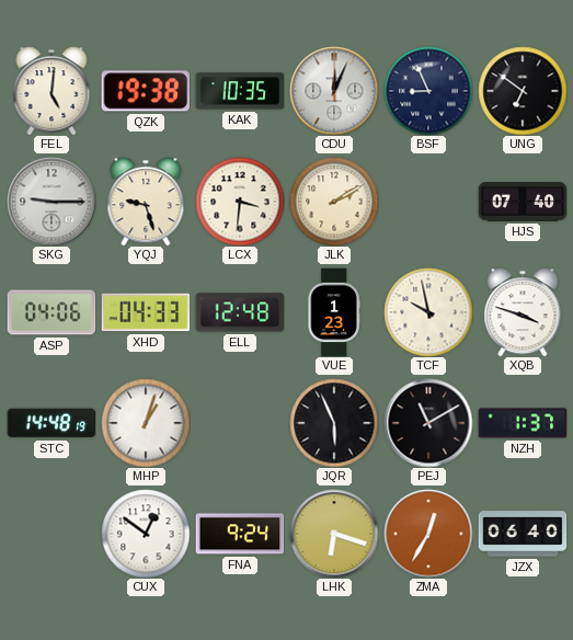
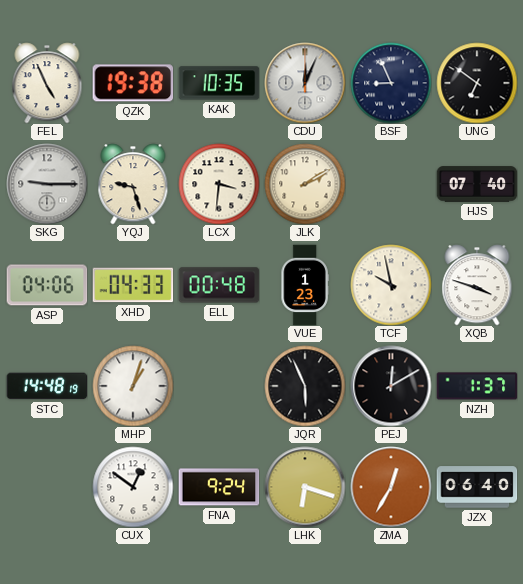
FEL: 5:01 -> 4:56
ELL: 12:48 -> 00:48
PEJ: 11:10 -> 12:10
